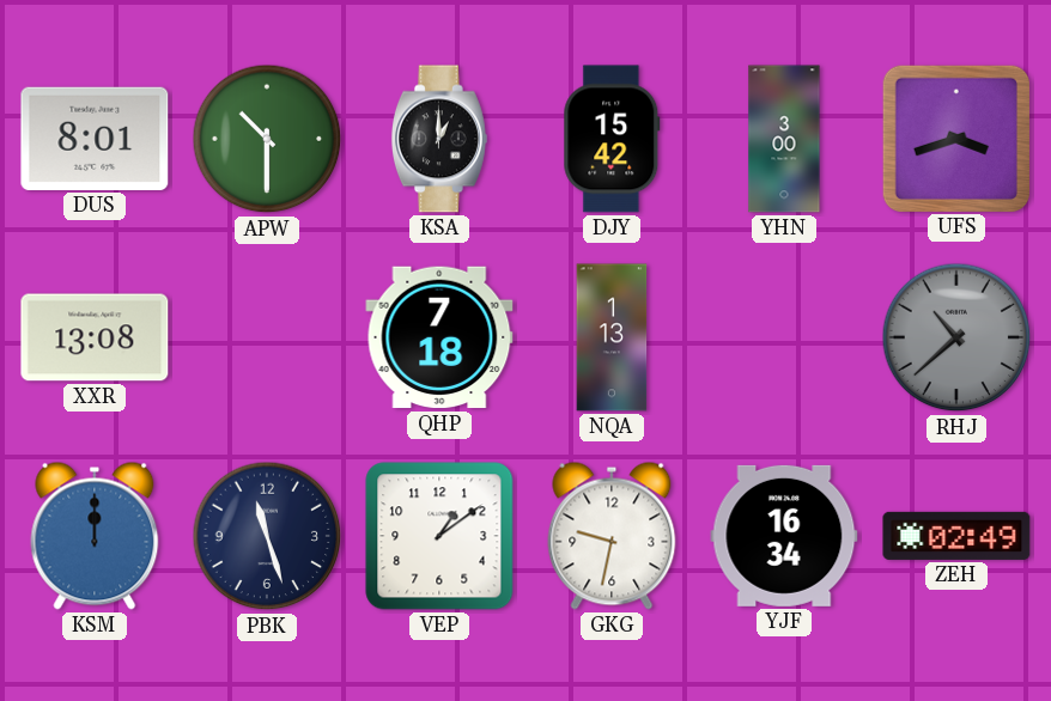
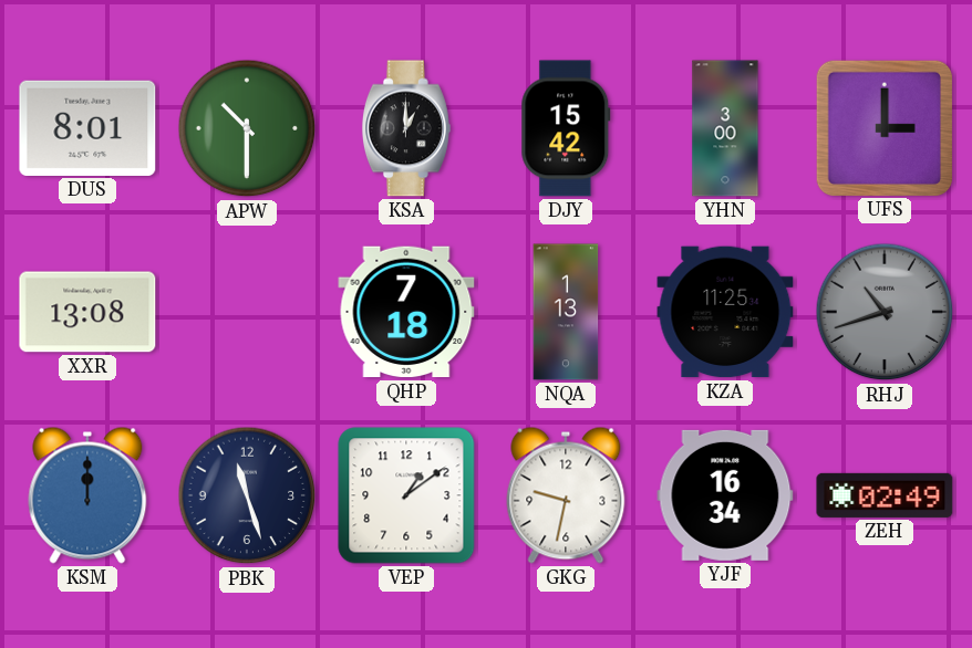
UFS: 3:42 -> 3:00
KZA: none -> 11:25
RHJ: 10:38 -> 10:42
